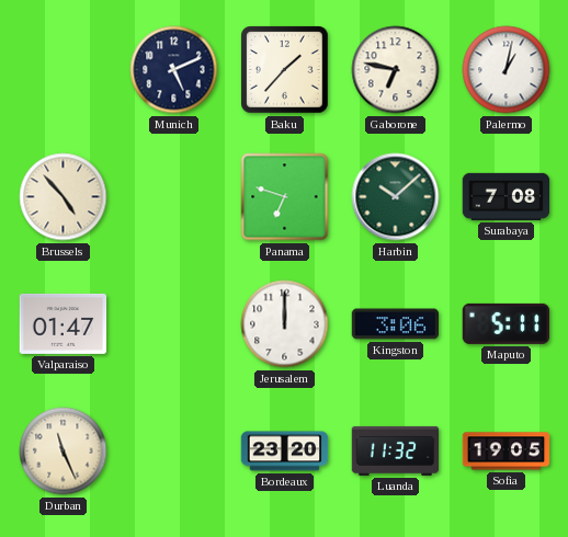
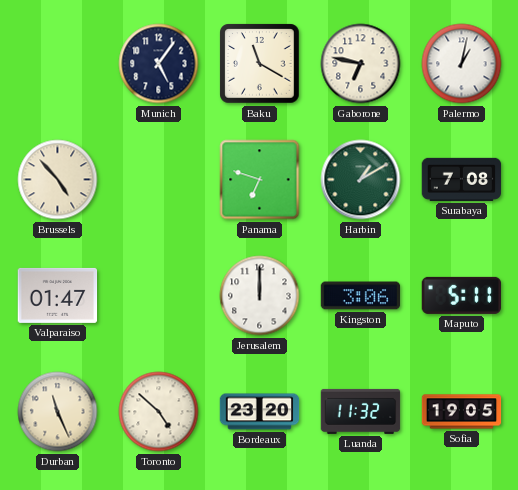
Munich: 5:11 -> 5:06
Baku: 1:37 -> 11:20
Harbin: 10:08 -> 1:10
Toronto: none -> 4:52
